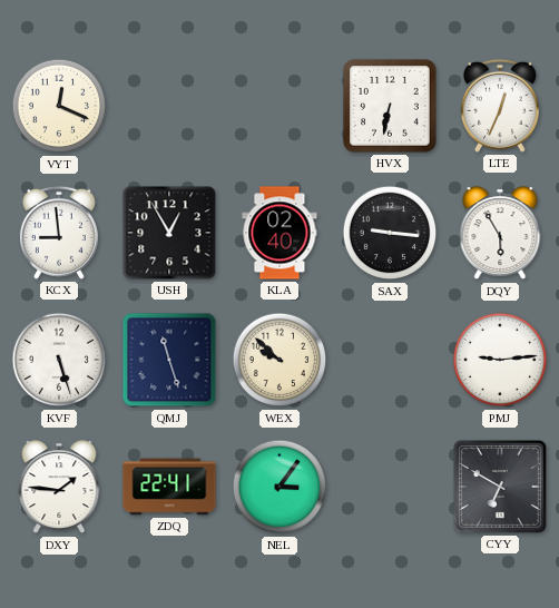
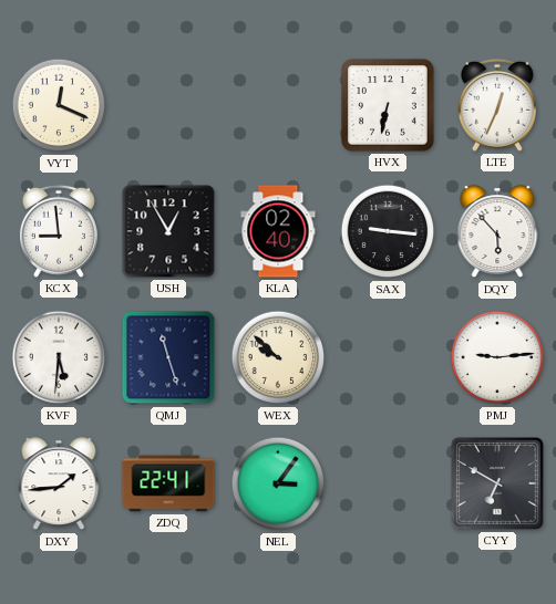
DQY: 5:55 -> 5:53
KVF: 5:27 -> 5:31
DXY: 1:46 -> 1:44
